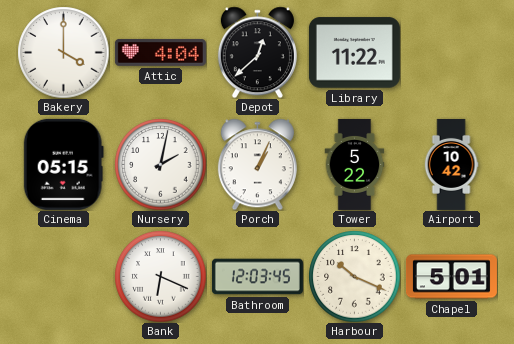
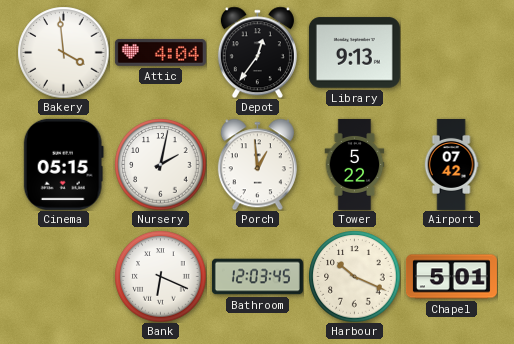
Bakery: 4:00 -> 3:59
Depot: 12:38 -> 12:36
Library: 11:22 -> 9:13
Porch: 1:04 -> 12:59
Airport: 10:42 -> 07:42
